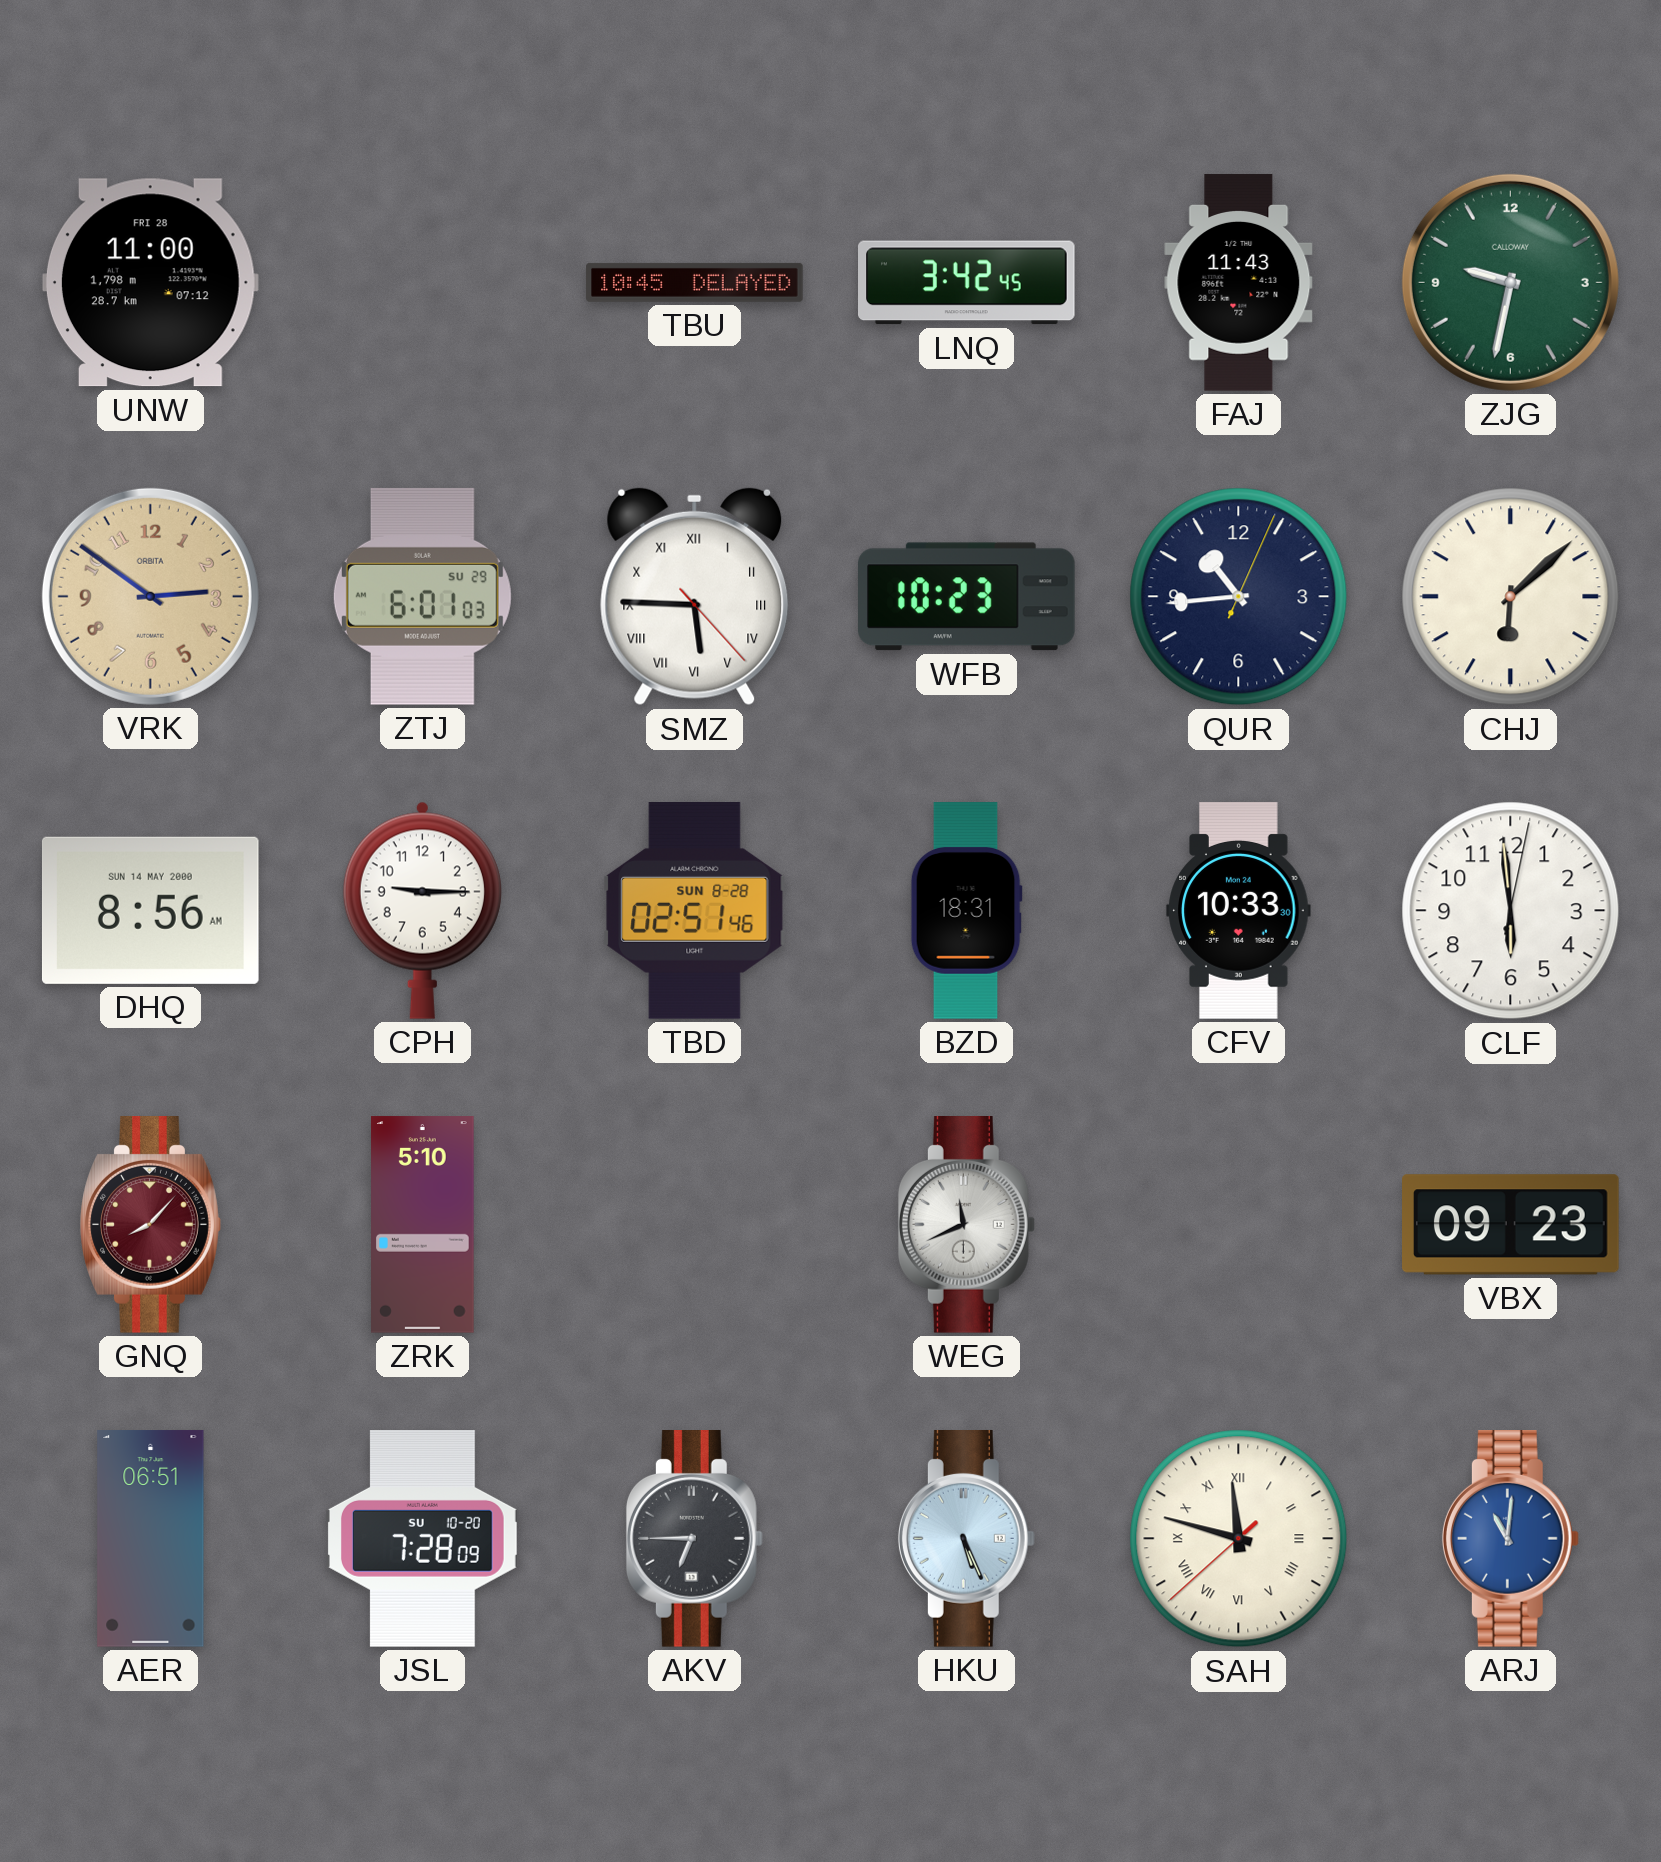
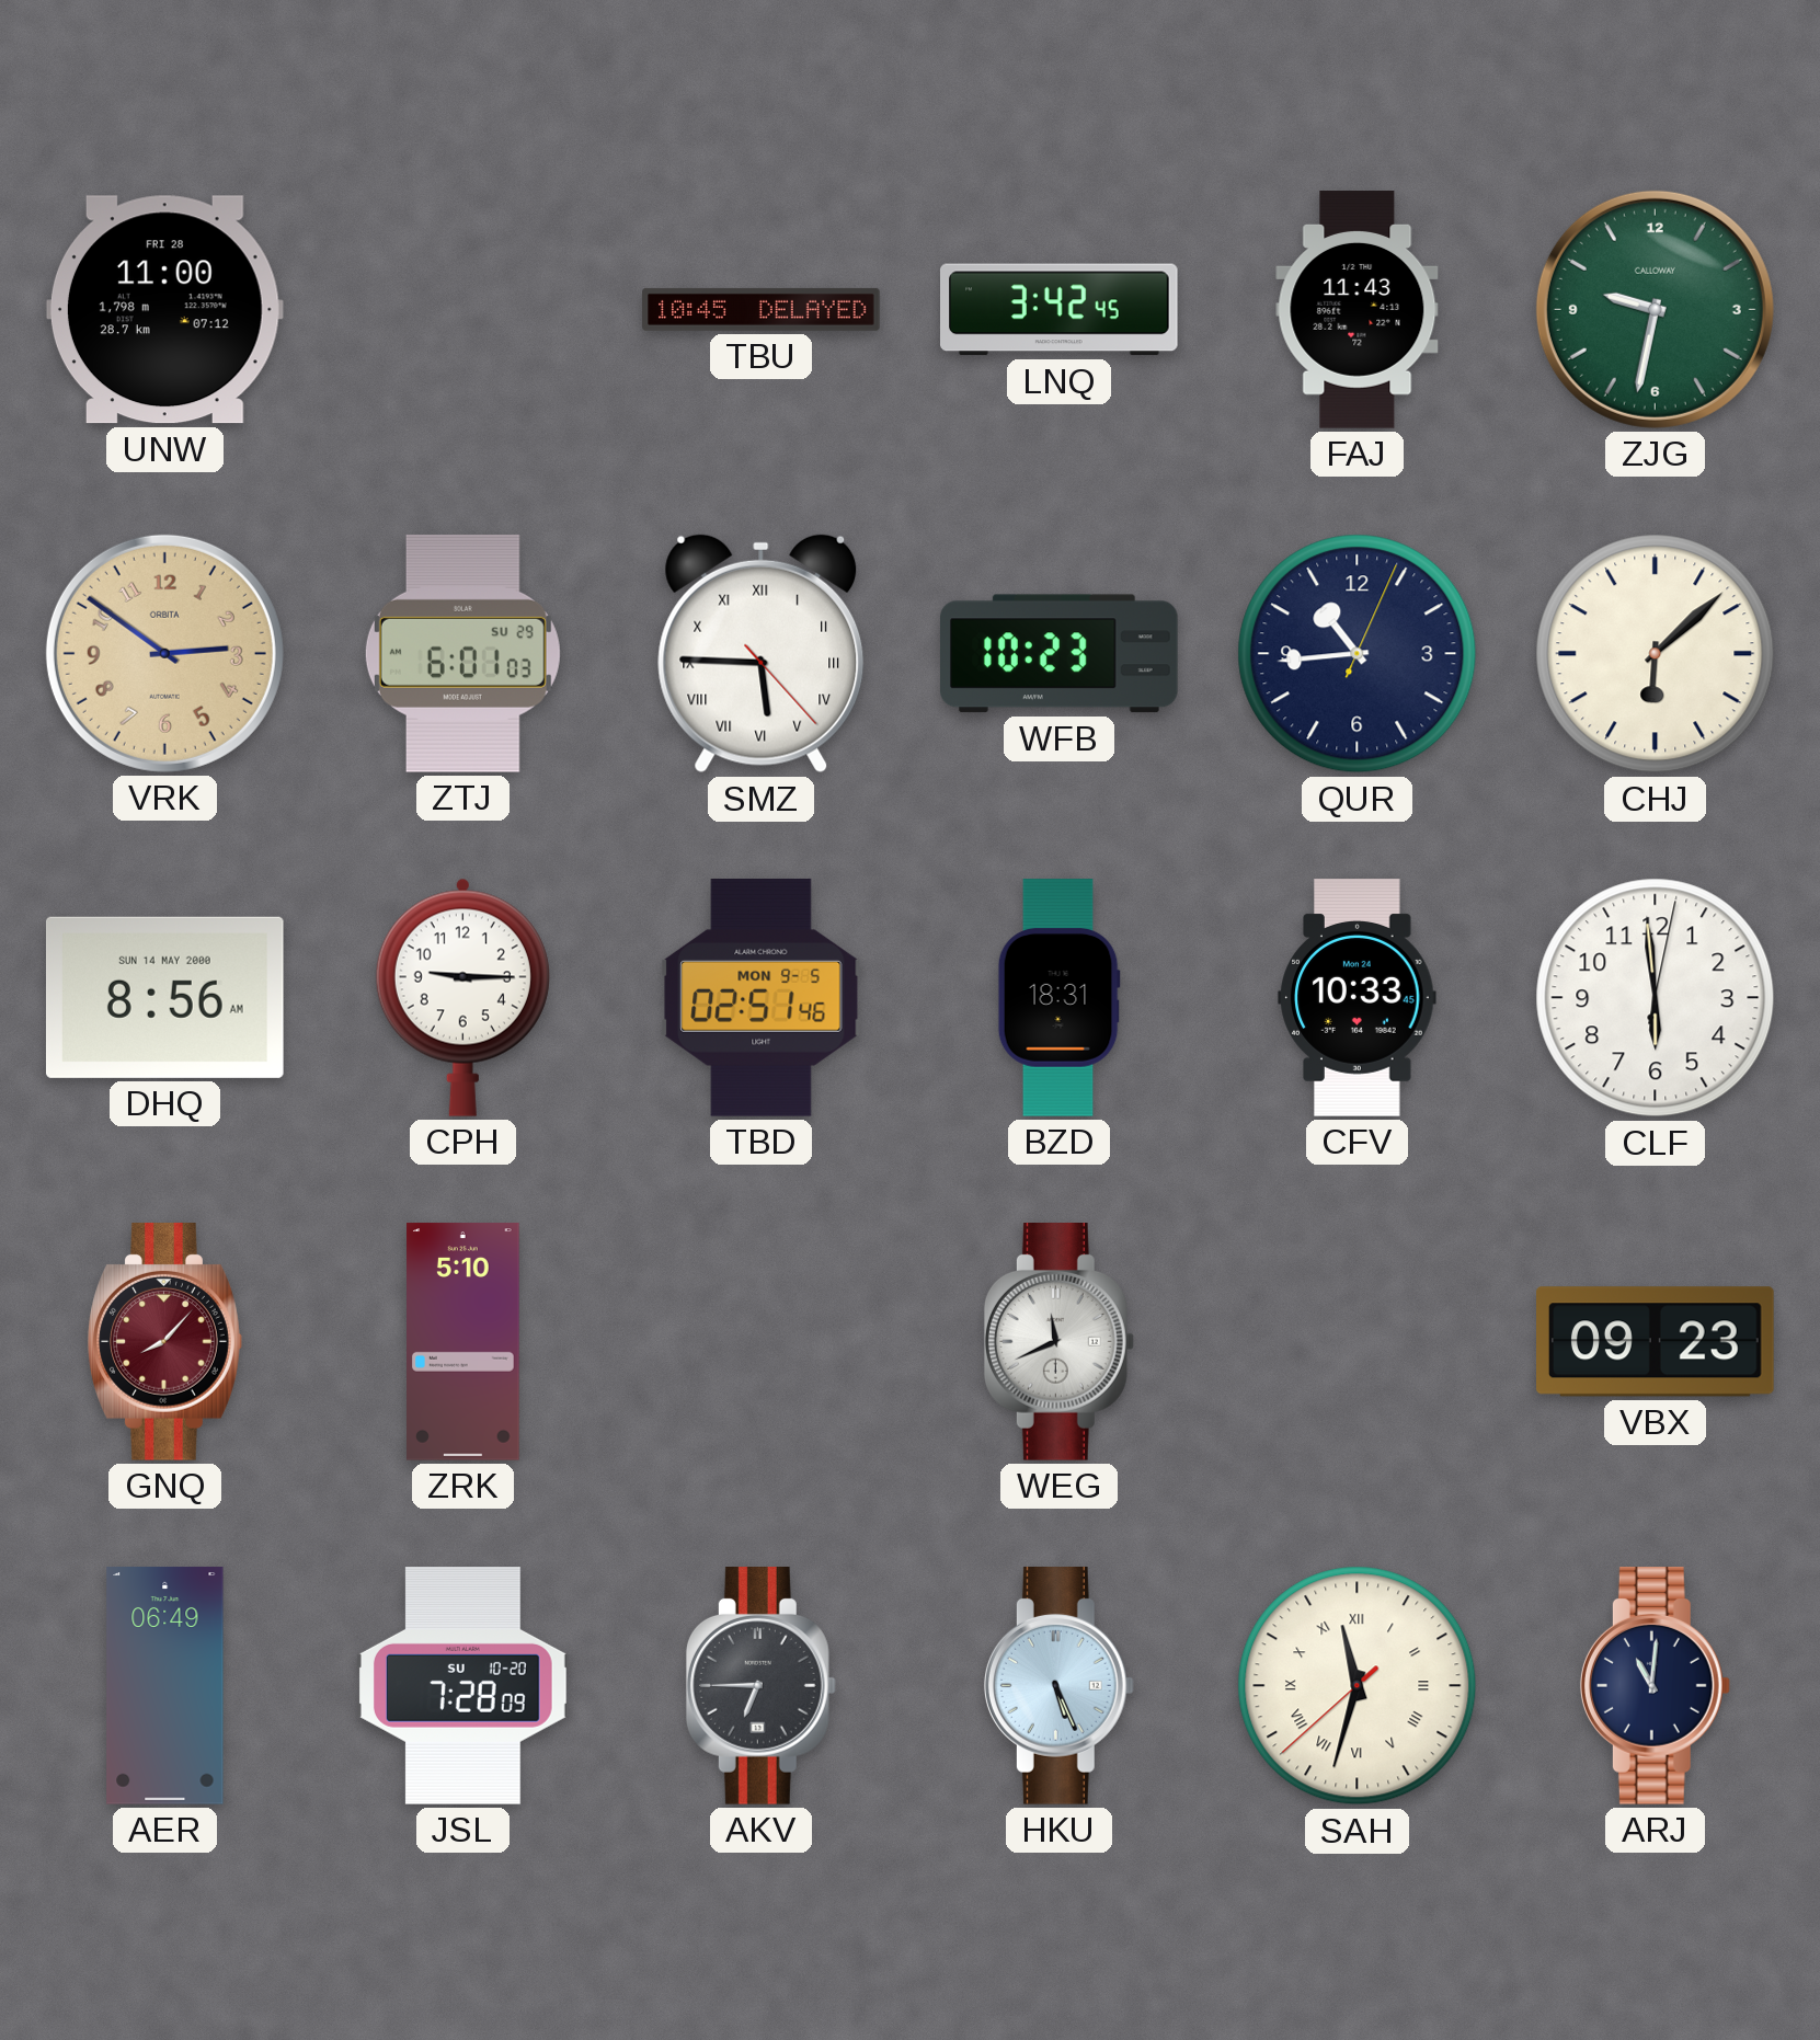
TBD date: SUN 8-28 -> MON 9-5
CFV: 10:33:30 -> 10:33:45
AER: 06:51 -> 06:49
SAH: 11:47 -> 11:32
ARJ dial: blue -> navy
